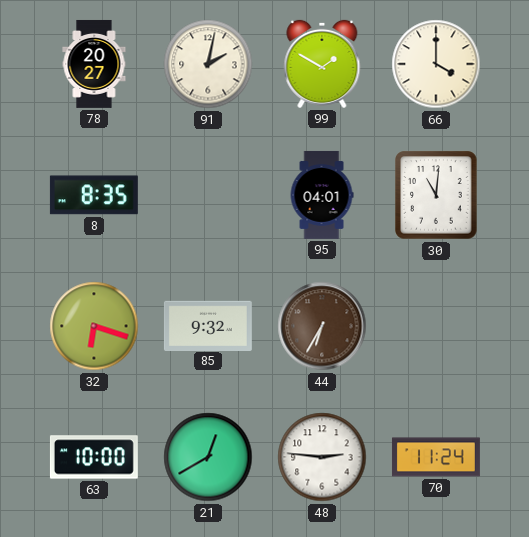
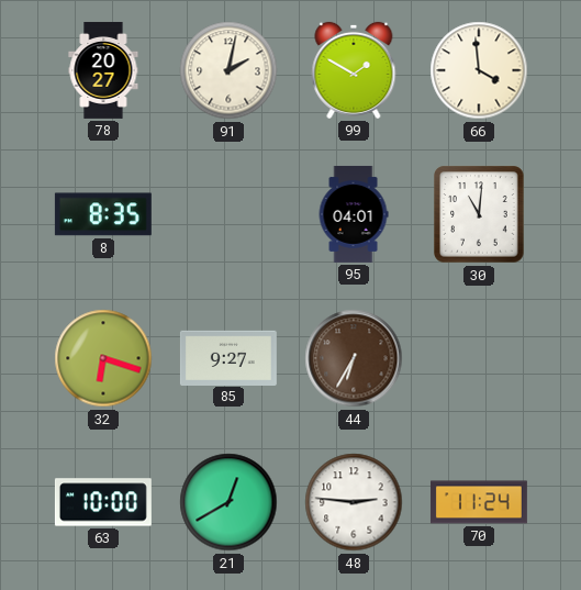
66: 4:00 -> 3:59
85: 9:32 -> 9:27
